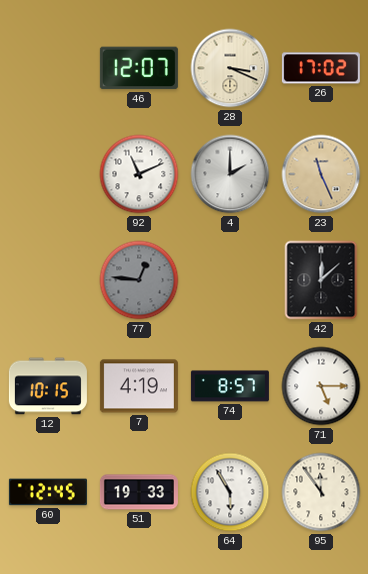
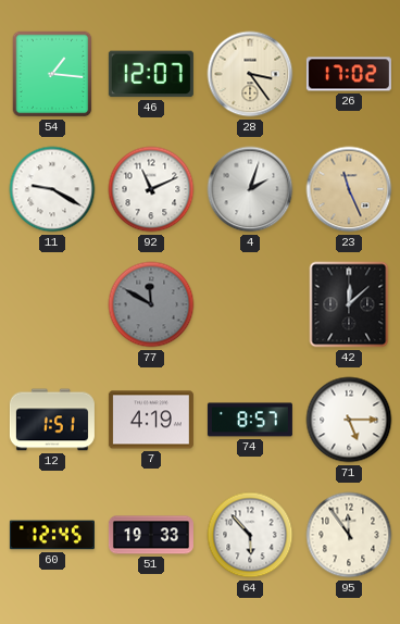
54: none -> 1:16
28: 3:19 -> 3:24
11: none -> 9:20
4: 2:00 -> 2:03
77: 12:46 -> 11:50
12: 10:15 -> 1:51
64: 5:55 -> 5:53
